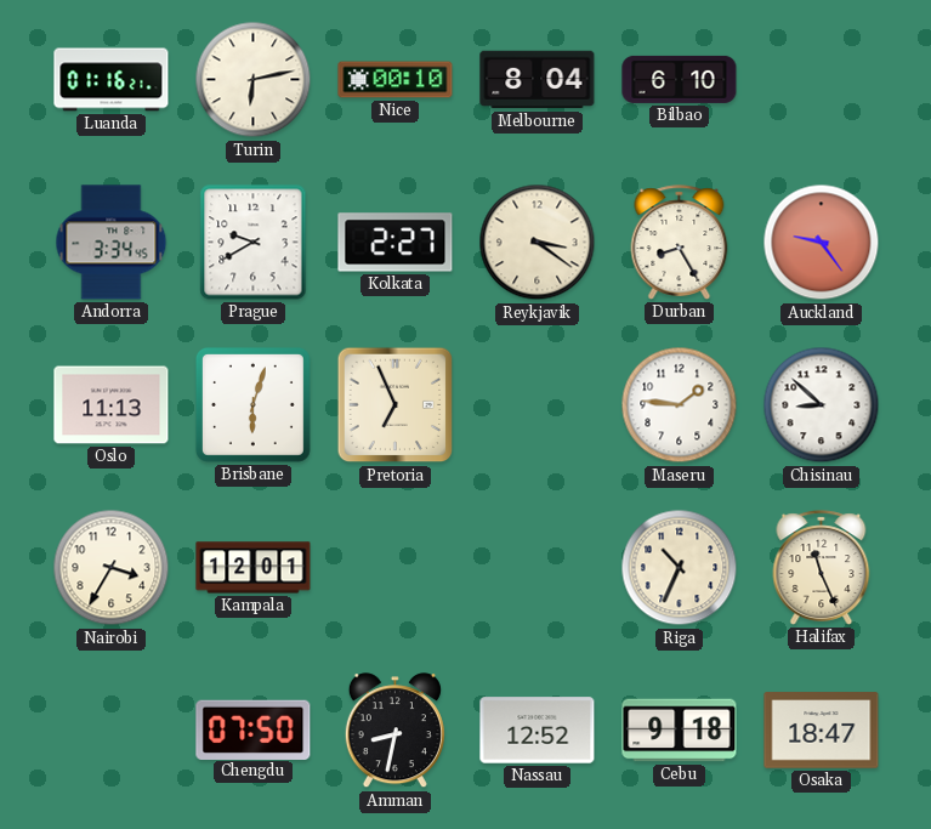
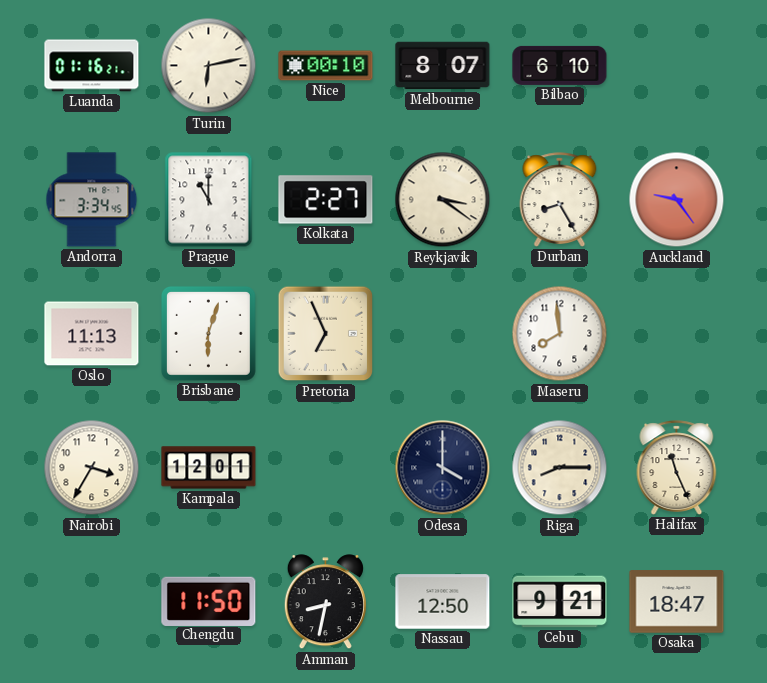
Melbourne: 8:04 -> 8:07
Prague: 9:40 -> 11:00
Maseru: 1:46 -> 7:59
Chisinau: 8:52 -> none
Odesa: none -> 4:00
Riga: 10:34 -> 8:15
Chengdu: 07:50 -> 11:50
Nassau: 12:52 -> 12:50
Cebu: 9:18 -> 9:21
